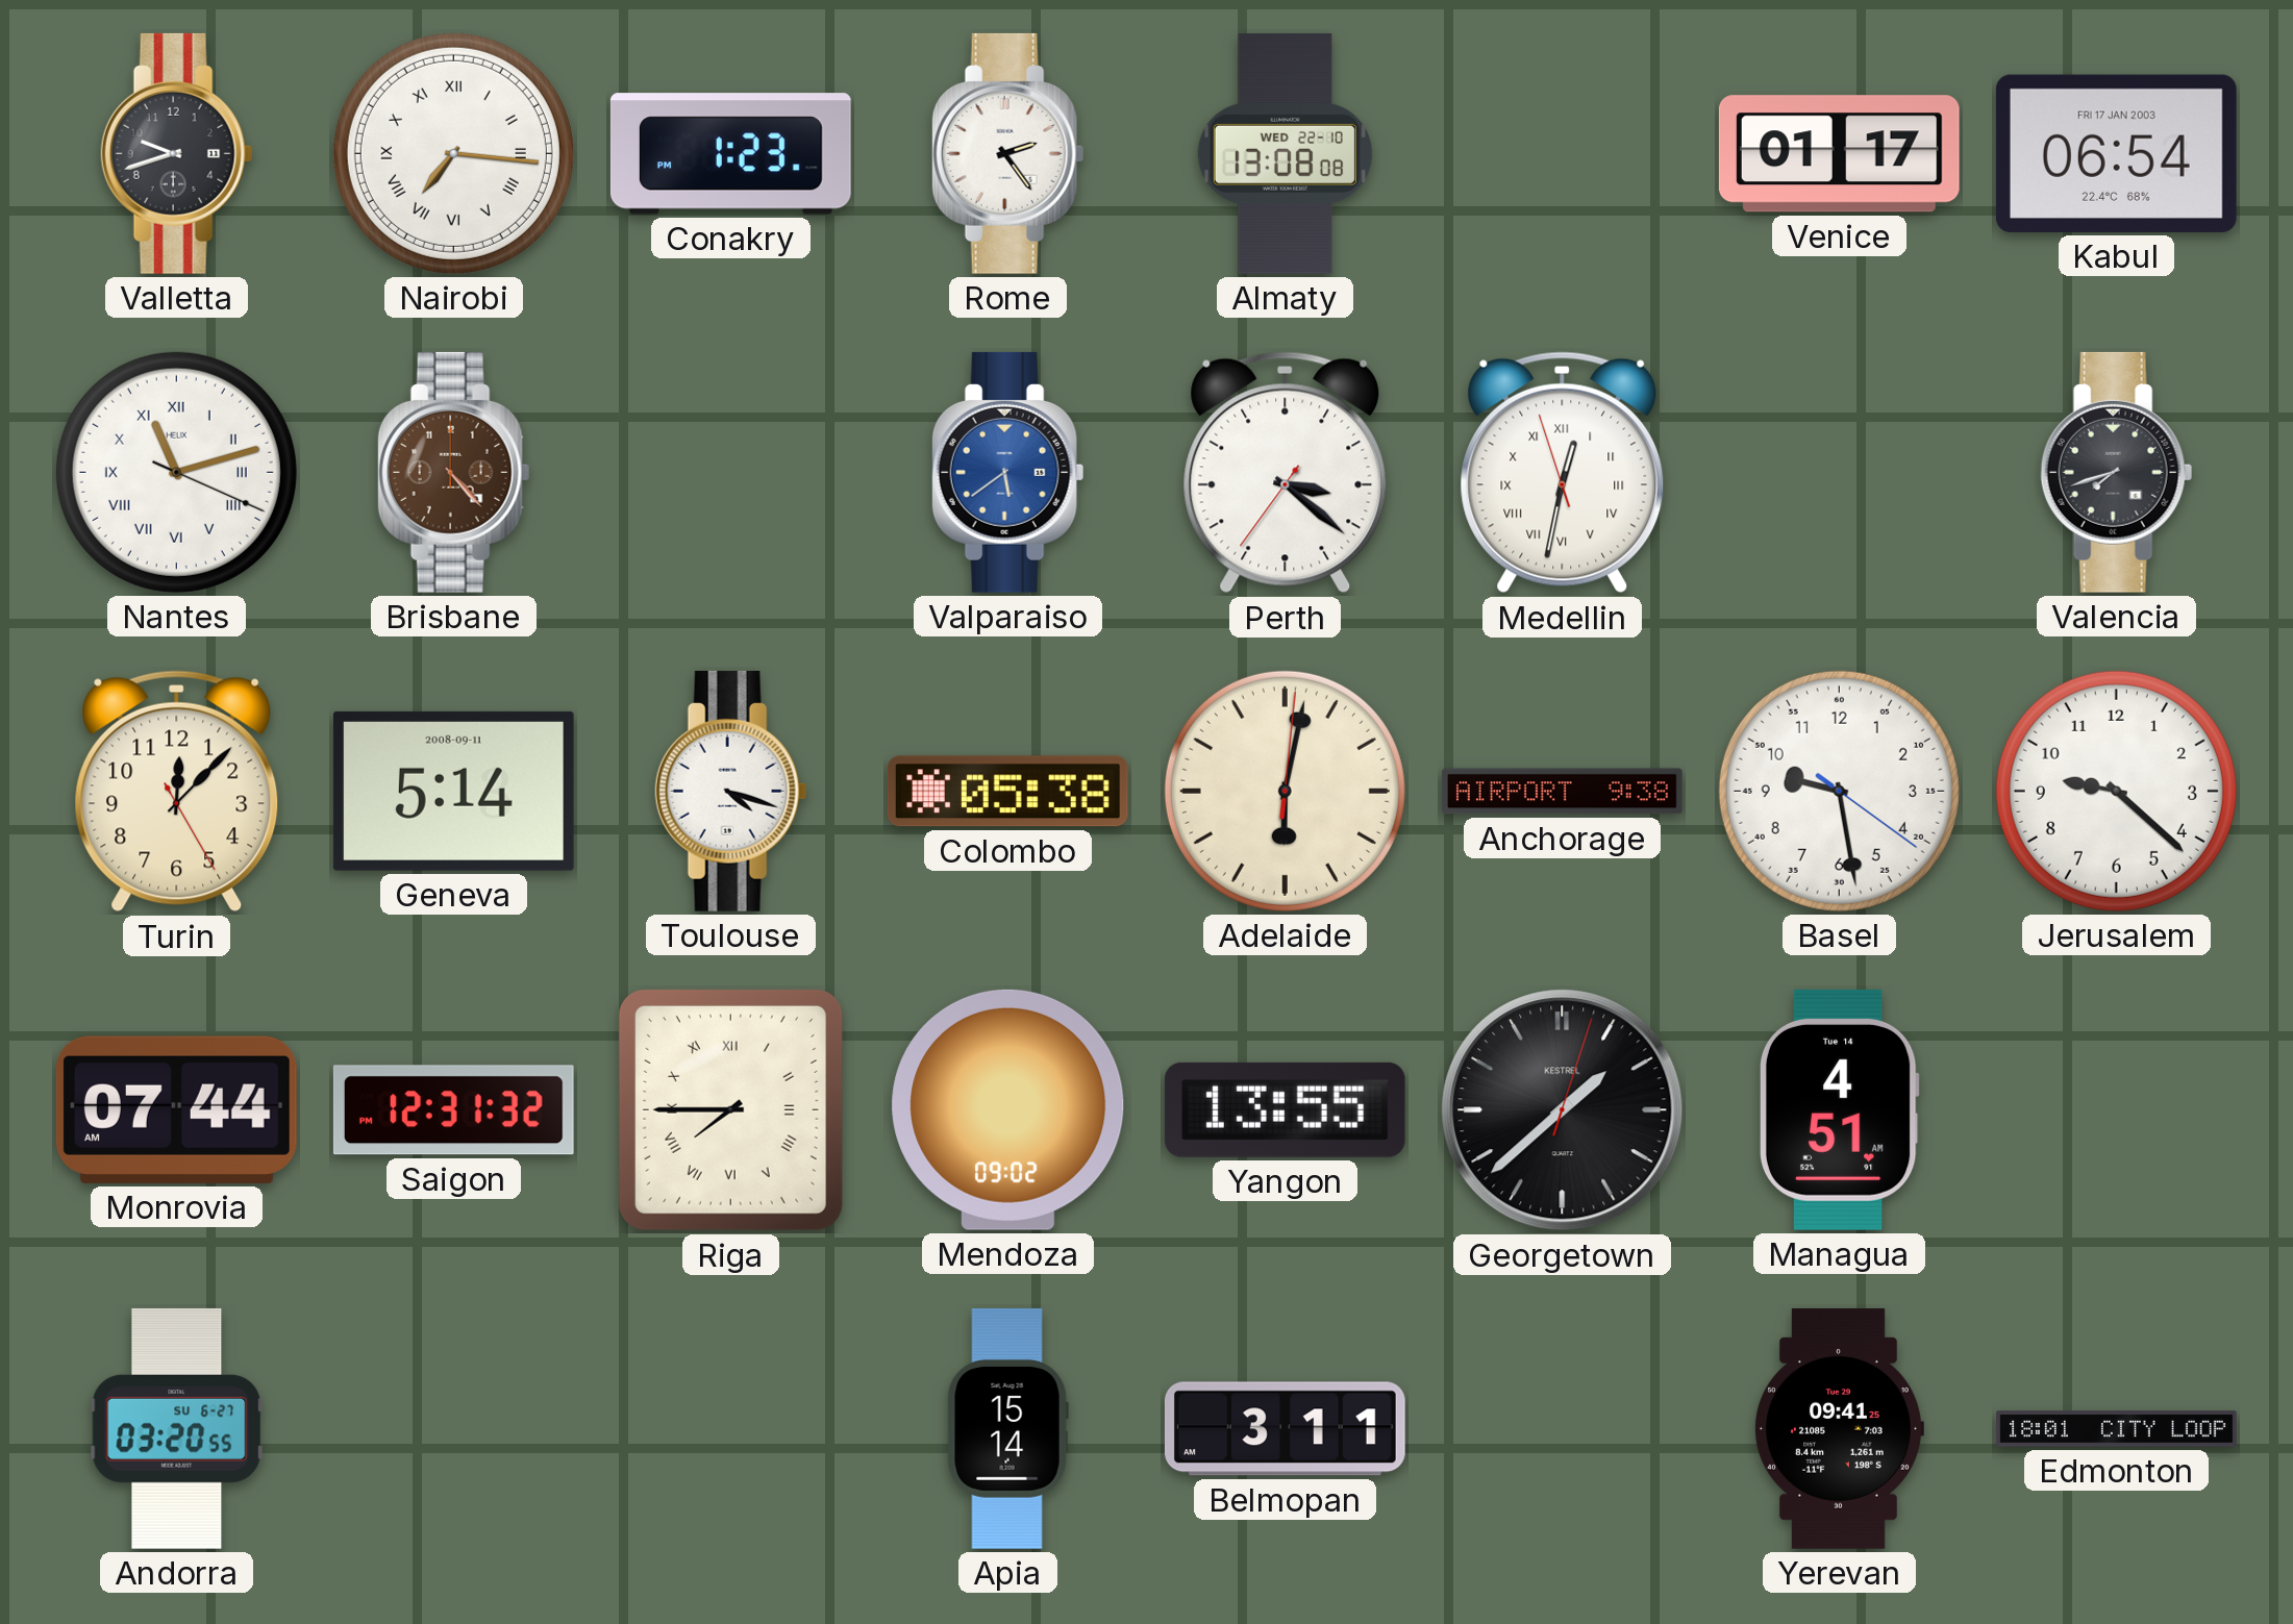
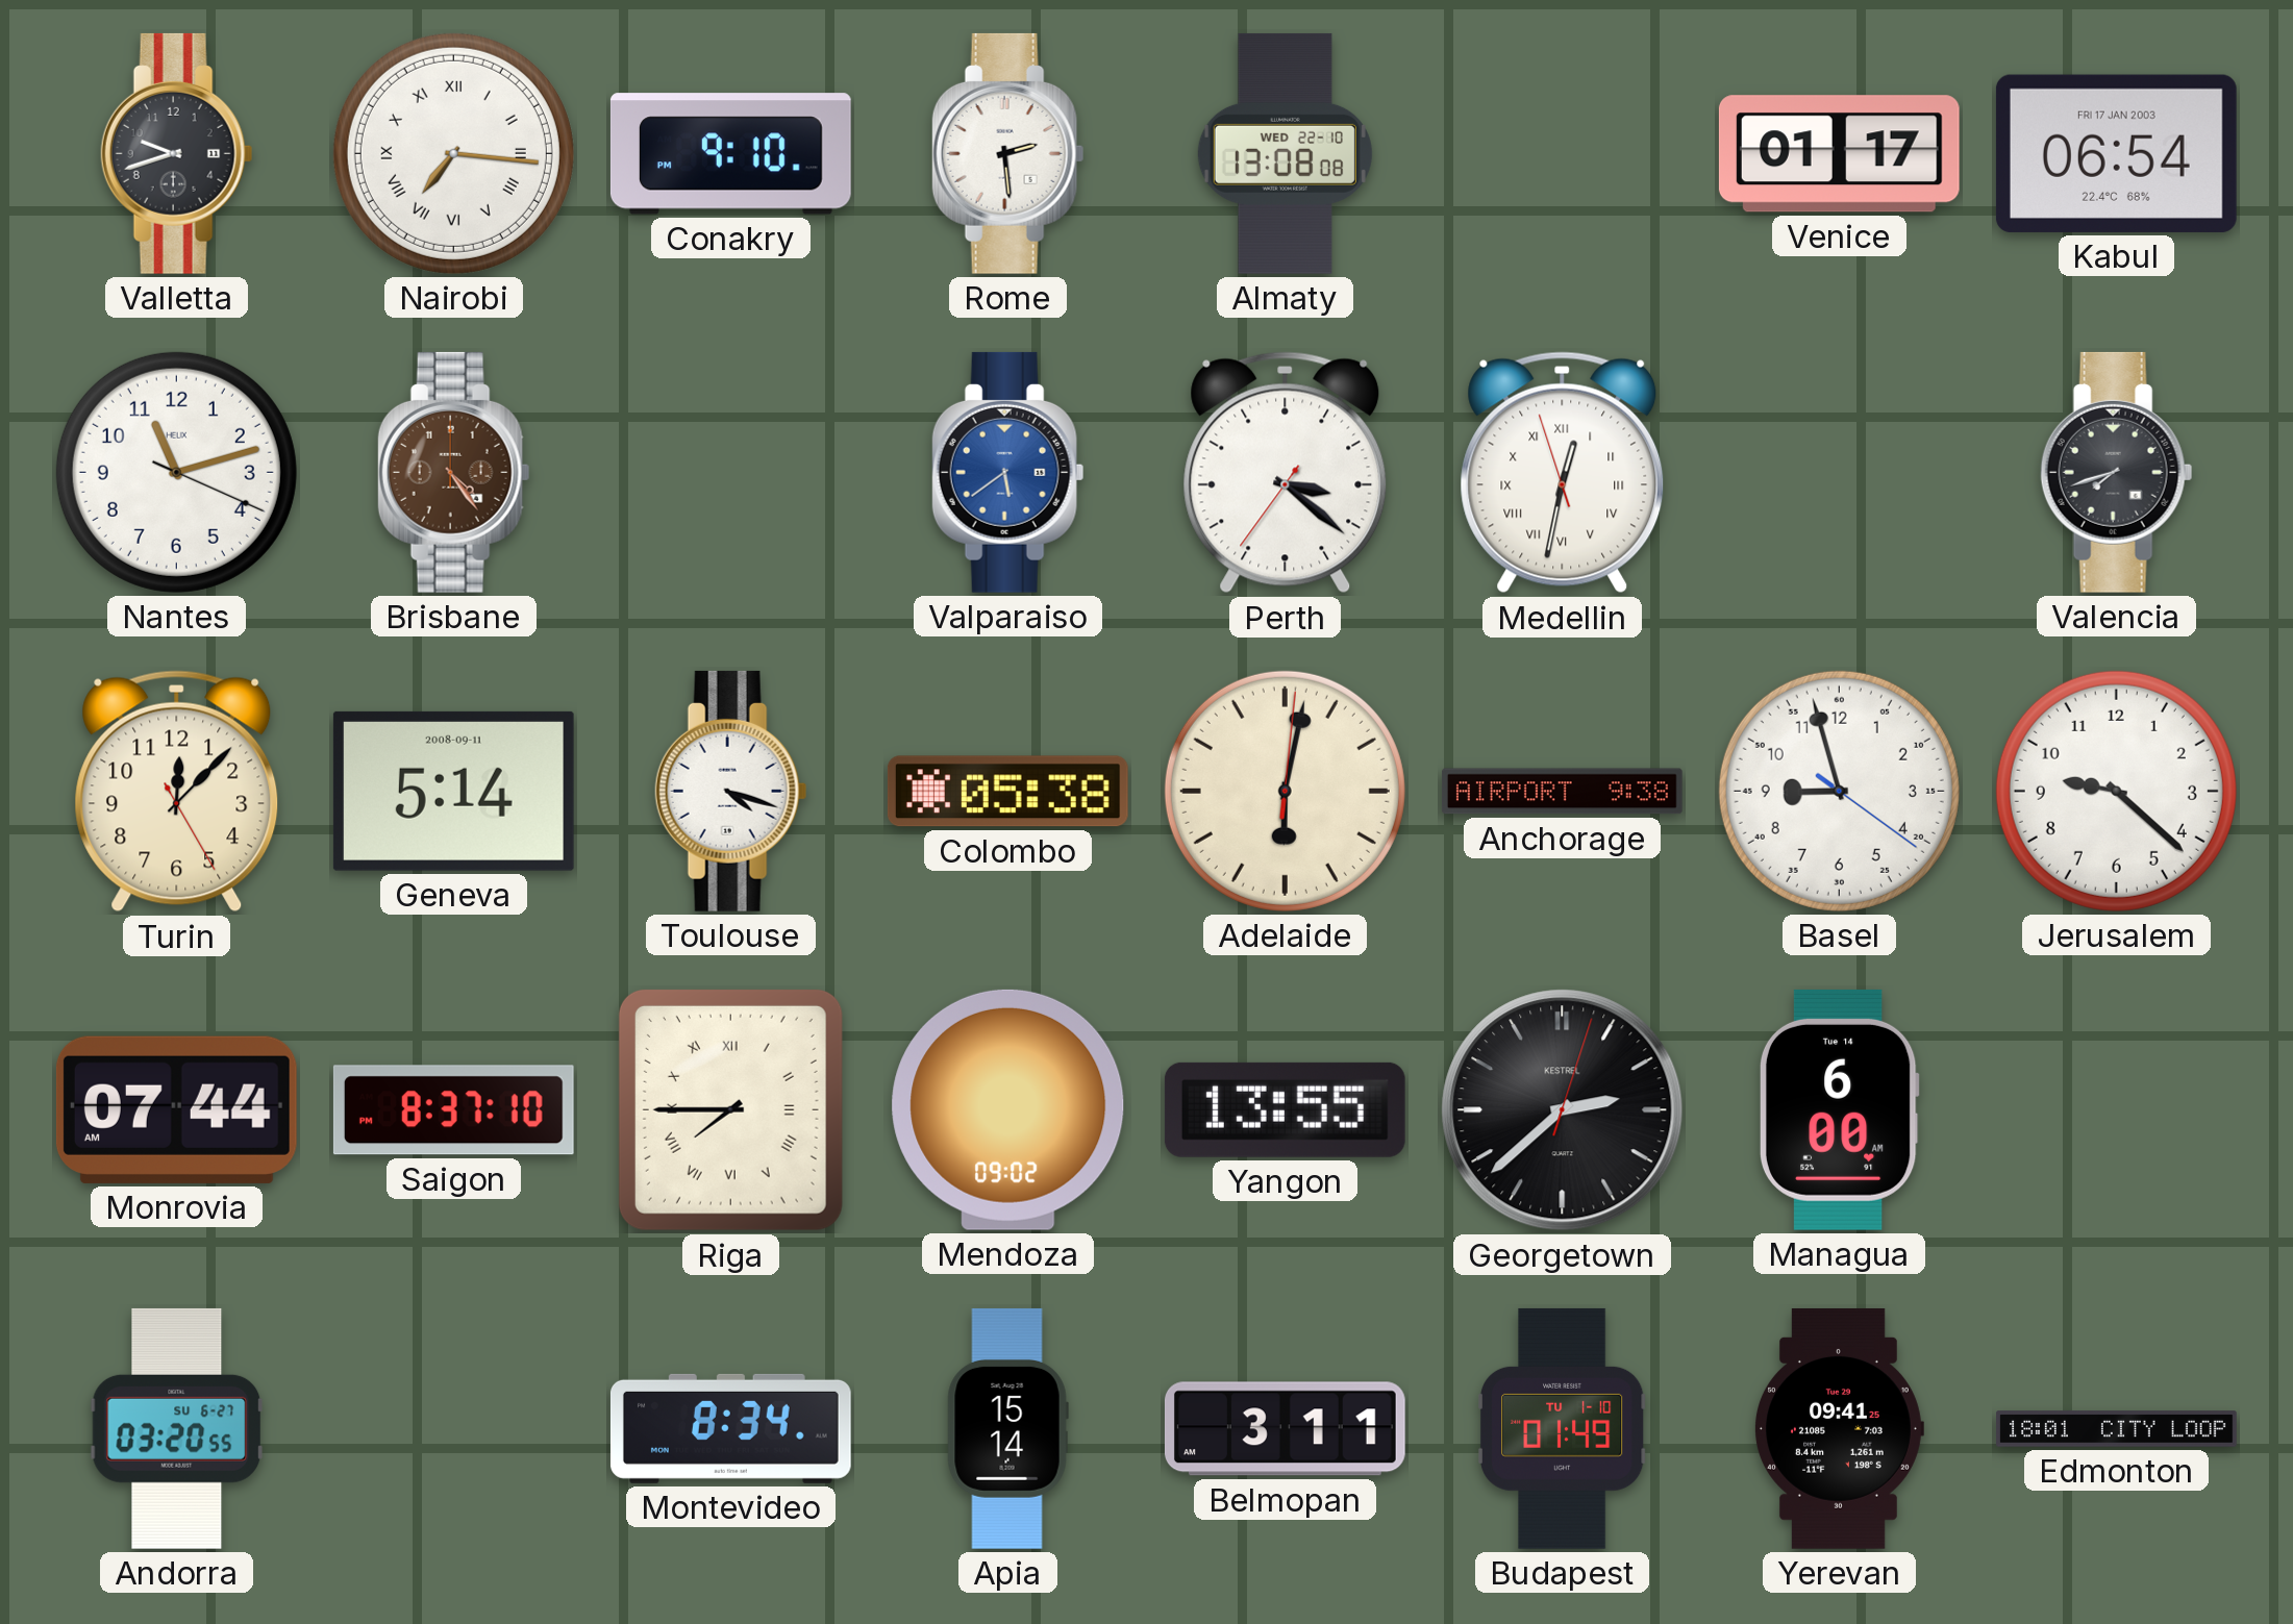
Conakry: 1:23 -> 9:10
Rome: 2:24 -> 2:29
Nantes numerals: Roman -> Arabic
Brisbane: 4:23 -> 4:24
Basel: 9:28 -> 8:57
Saigon: 12:31 -> 8:37
Georgetown: 1:38 -> 2:38
Managua: 4:51 -> 6:00
Montevideo: none -> 8:34
Budapest: none -> 01:49
